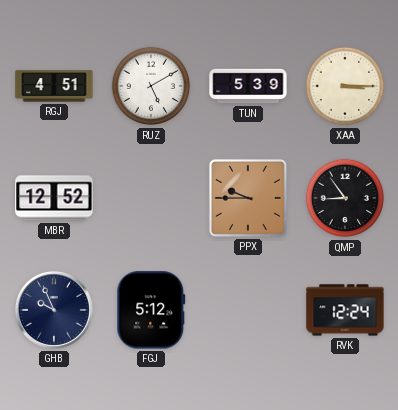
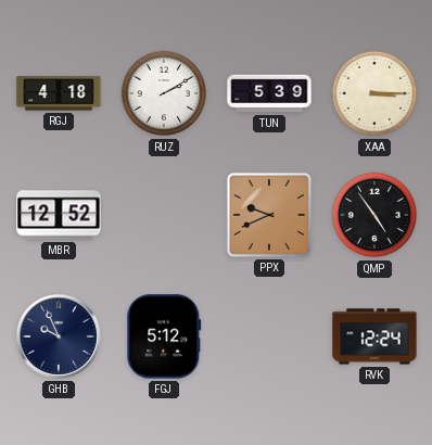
RGJ: 4:51 -> 4:18
RUZ: 5:10 -> 2:10
PPX: 9:45 -> 9:41
QMP: 8:54 -> 4:54
